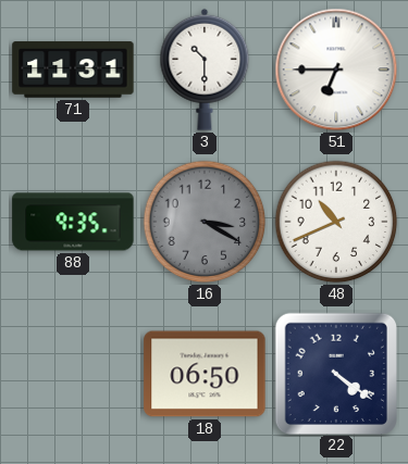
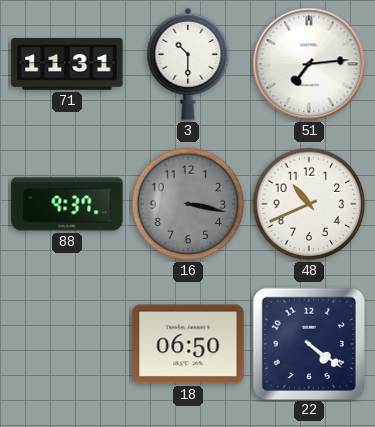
51: 6:45 -> 7:14
88: 9:35 -> 9:37
16: 3:20 -> 3:17
